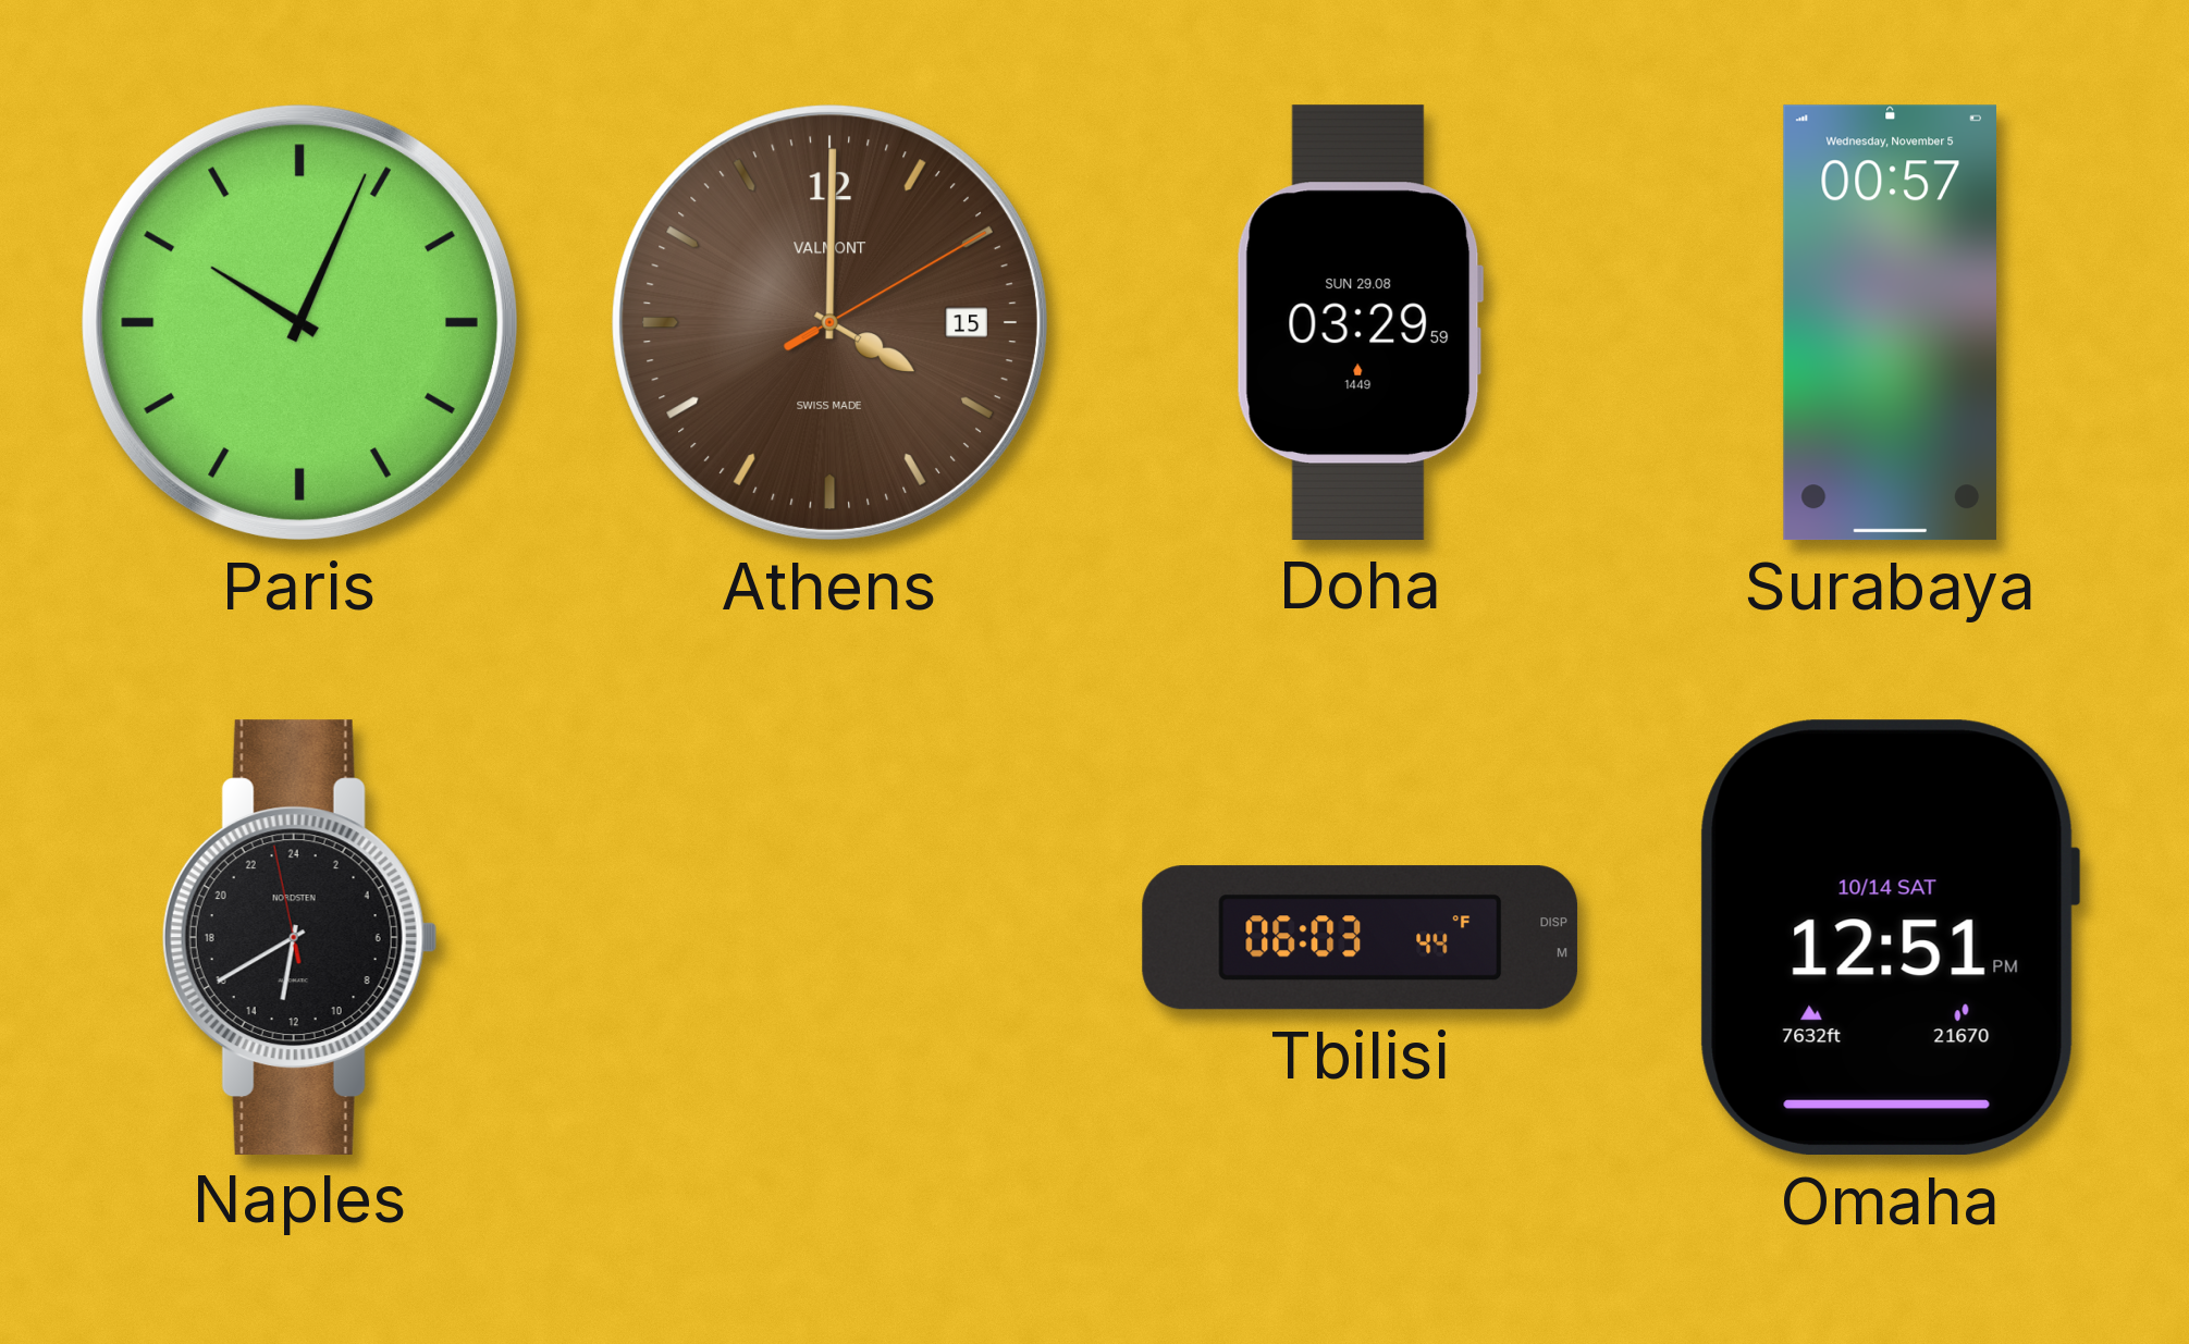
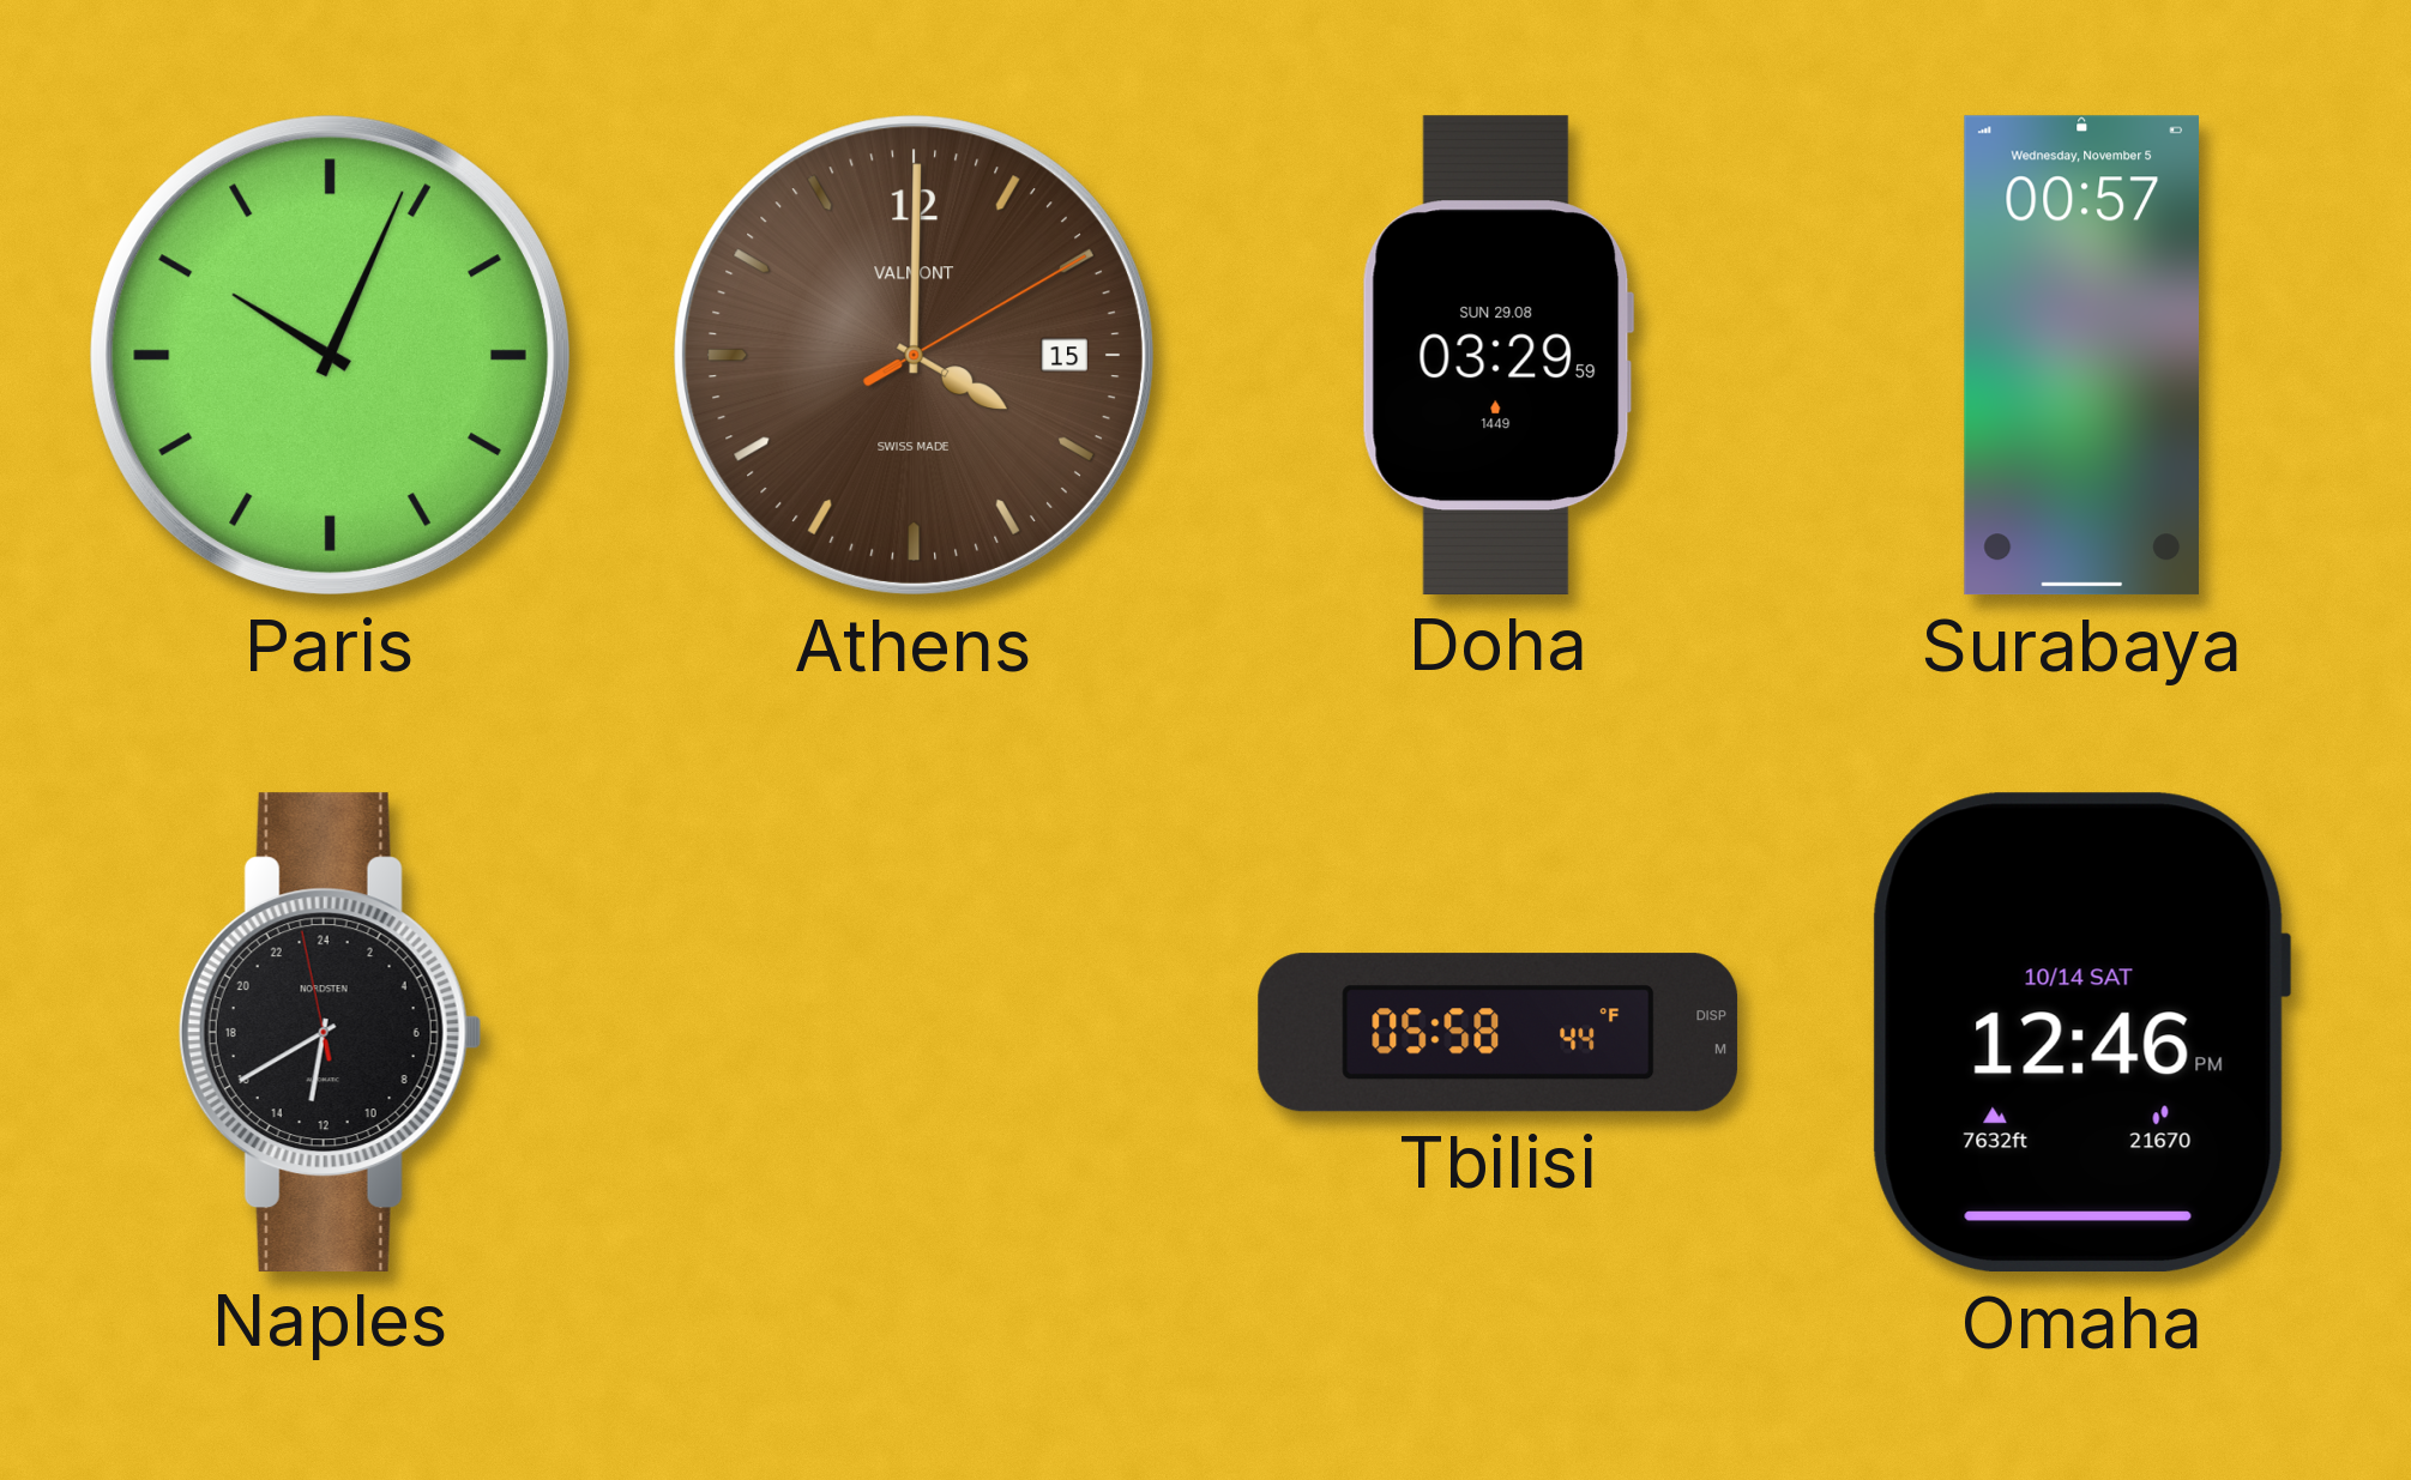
Tbilisi: 06:03 -> 05:58
Omaha: 12:51 -> 12:46
